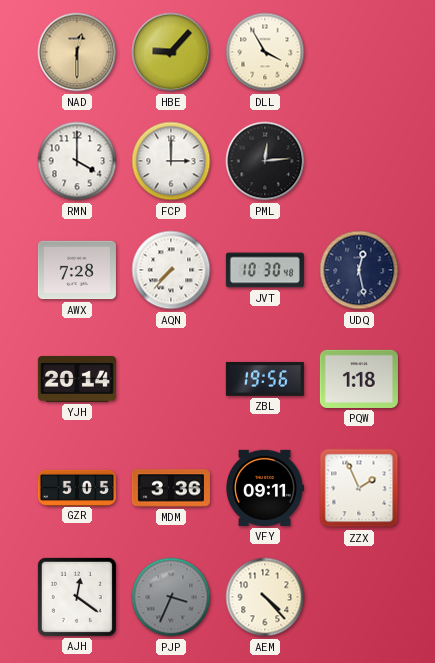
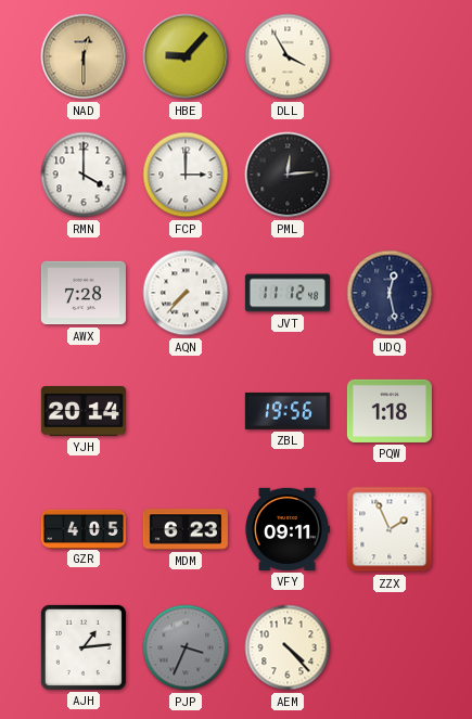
JVT: 10:30 -> 11:12
GZR: 5:05 -> 4:05
MDM: 3:36 -> 6:23
AJH: 12:21 -> 1:14
